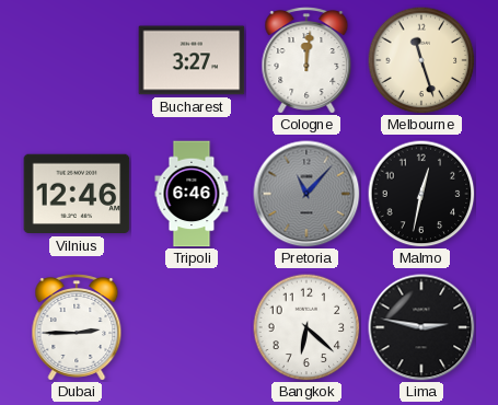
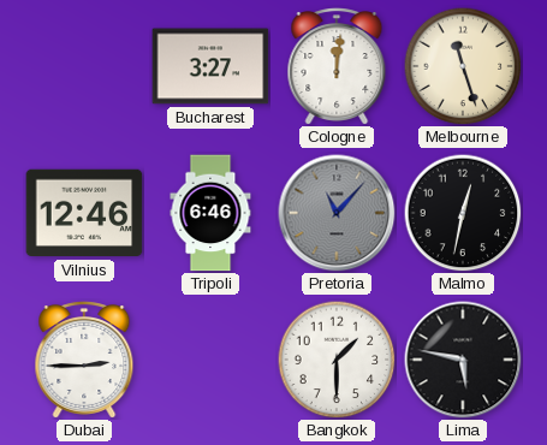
Bangkok: 6:22 -> 1:30
Lima: 2:47 -> 5:47
